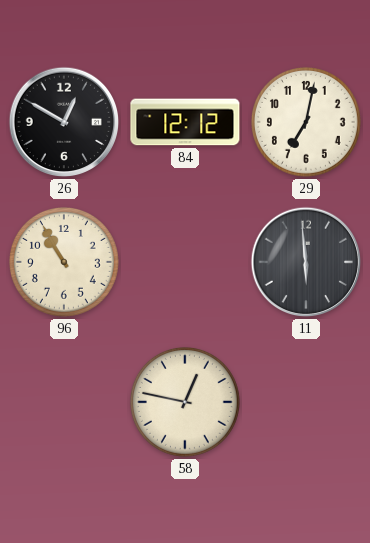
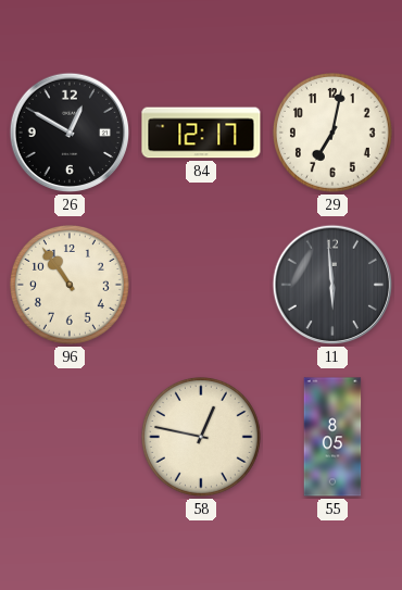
84: 12:12 -> 12:17
96: 10:55 -> 10:54
55: none -> 8:05
